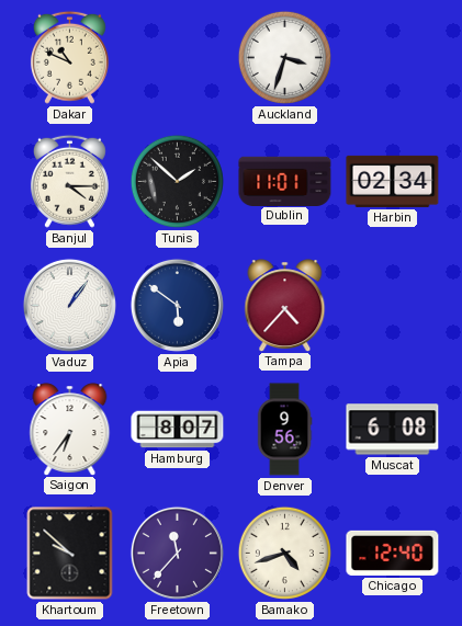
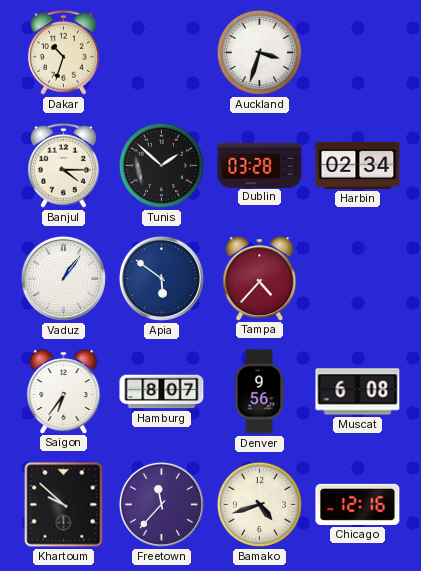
Dakar: 10:49 -> 10:33
Dublin: 11:01 -> 03:28
Chicago: 12:40 -> 12:16
